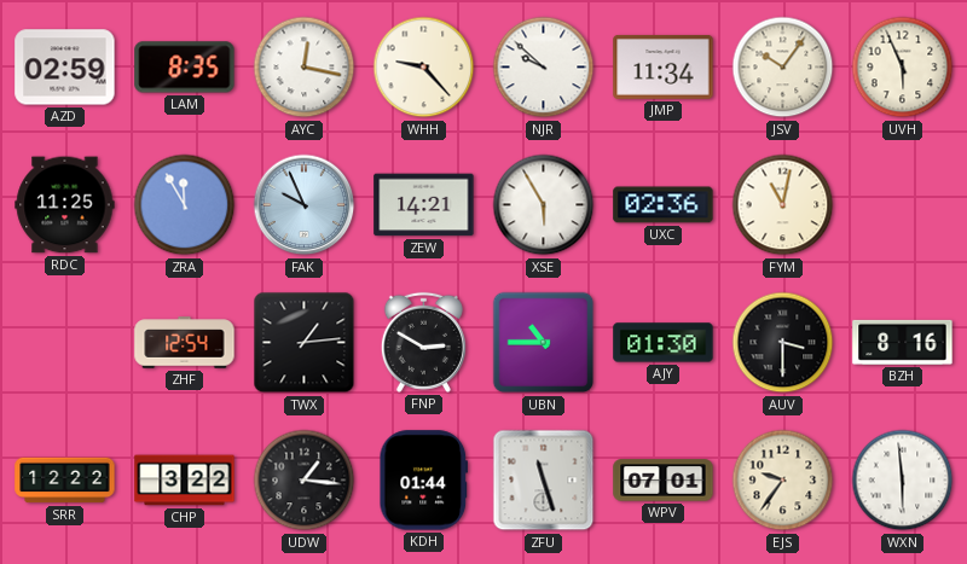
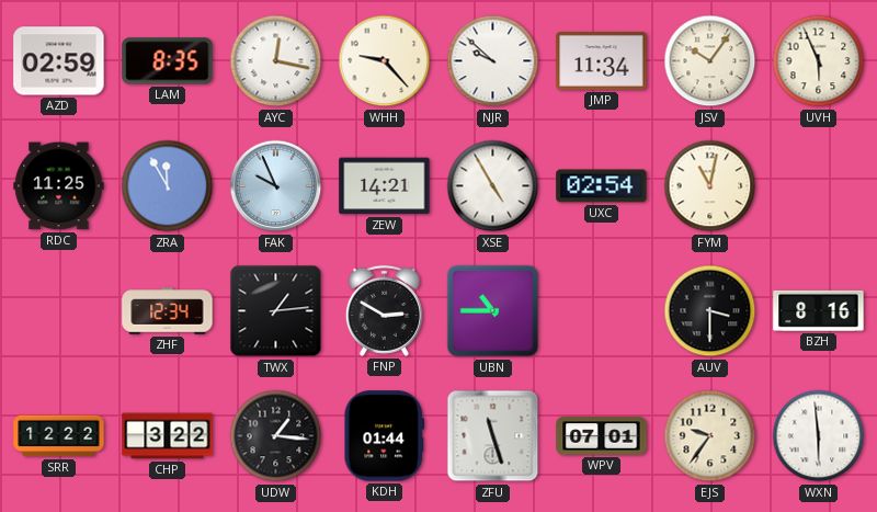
XSE: 5:55 -> 4:55
UXC: 02:36 -> 02:54
ZHF: 12:54 -> 12:34
AJY: 01:30 -> none
